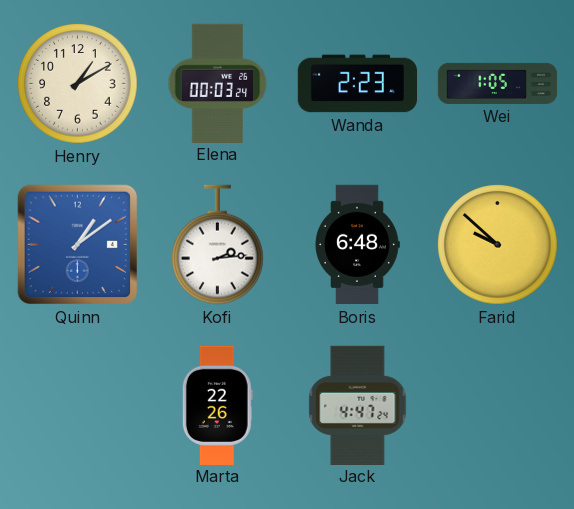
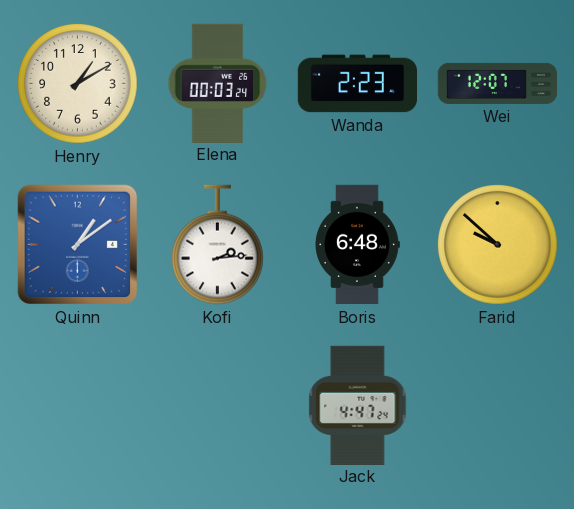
Wei: 1:05 -> 12:07
Marta: 22:26 -> none
